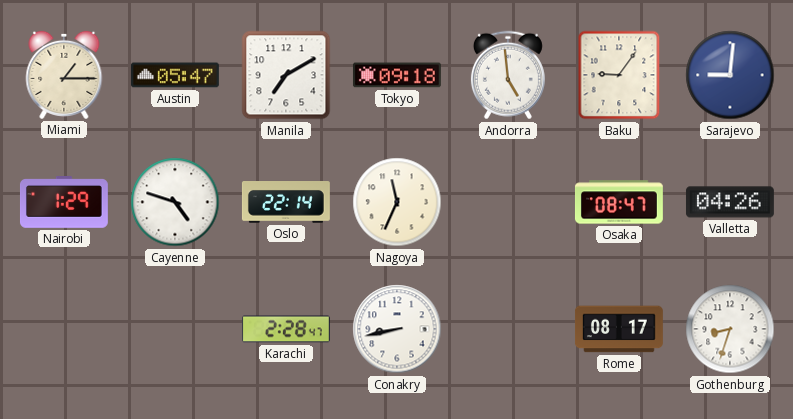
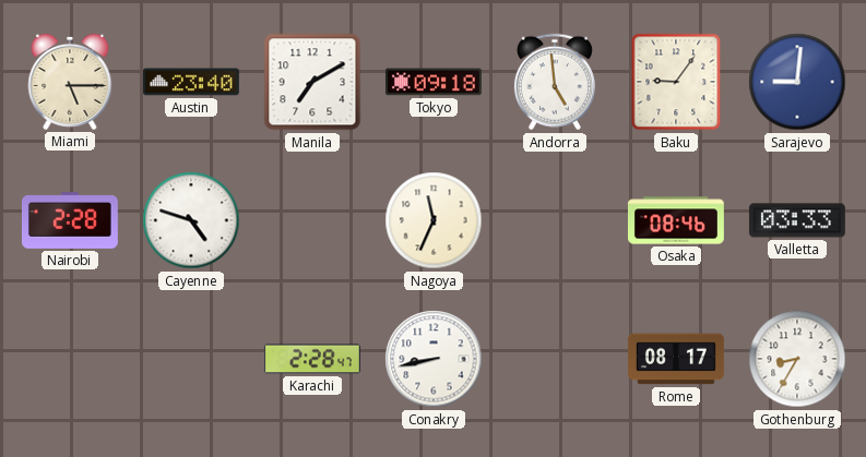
Miami: 1:15 -> 5:15
Austin: 05:47 -> 23:40
Nairobi: 1:29 -> 2:28
Oslo: 22:14 -> none
Osaka: 08:47 -> 08:46
Valletta: 04:26 -> 03:33
Gothenburg: 8:33 -> 8:35
